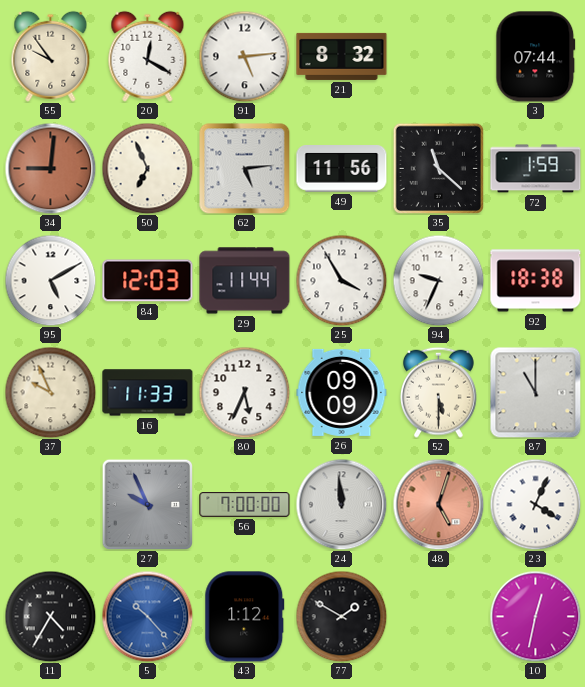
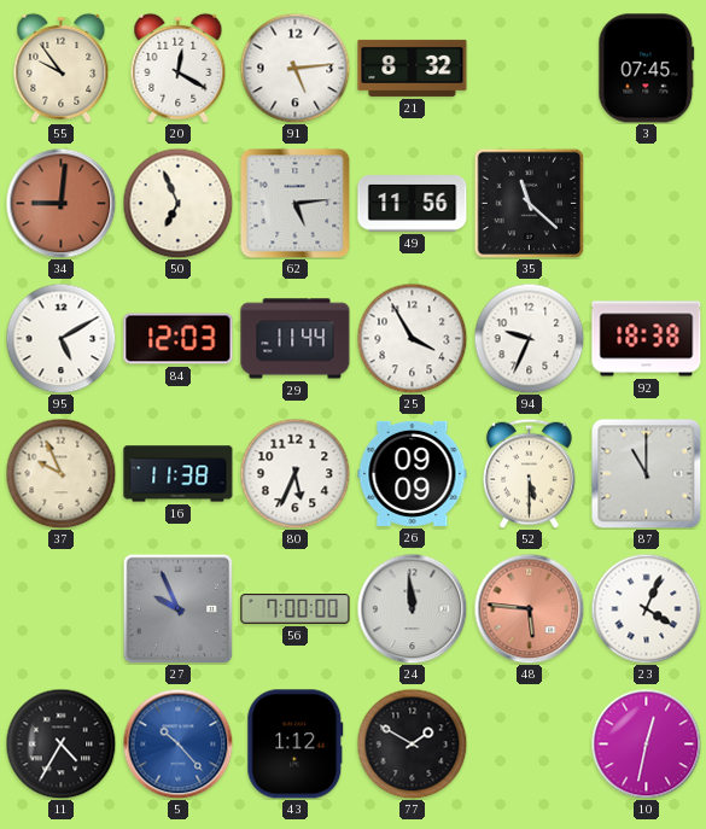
3: 07:44 -> 07:45
72: 1:59 -> none
16: 11:33 -> 11:38
48: 5:03 -> 5:46
